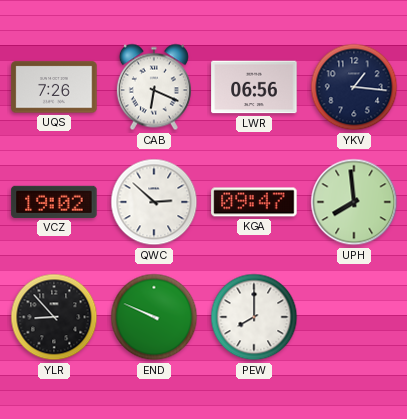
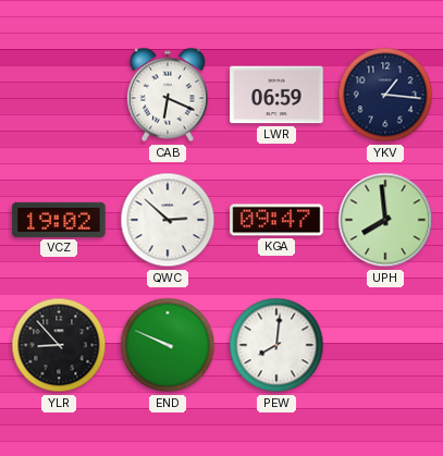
UQS: 7:26 -> none
LWR: 06:56 -> 06:59
PEW: 8:00 -> 8:01
